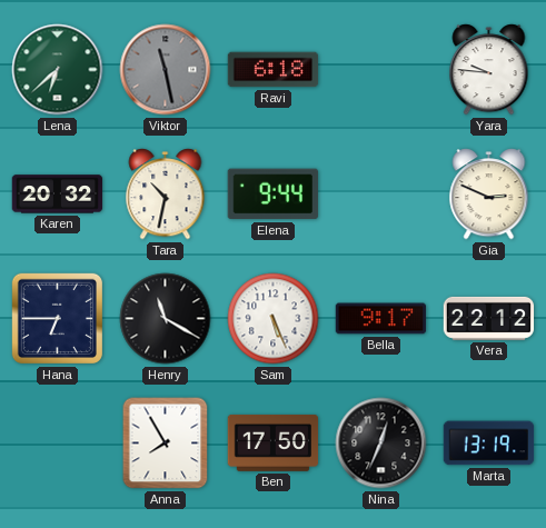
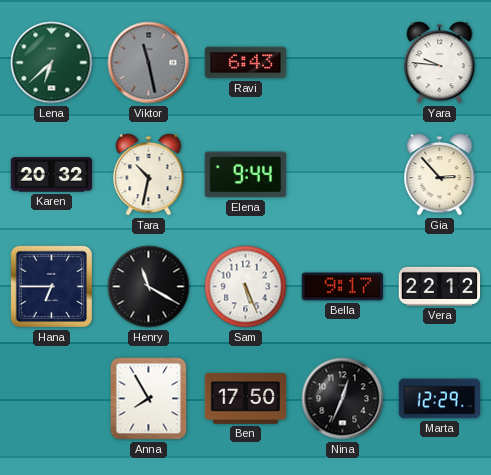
Ravi: 6:18 -> 6:43
Gia: 2:49 -> 2:53
Marta: 13:19 -> 12:29
